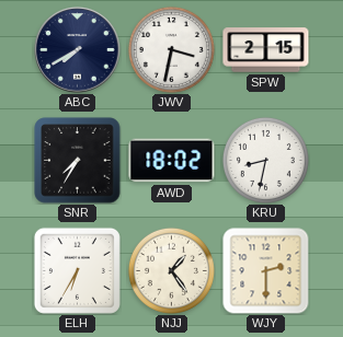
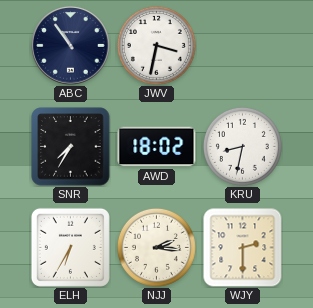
ABC: 7:40 -> 10:54
SPW: 2:15 -> none
NJJ: 1:24 -> 2:16
